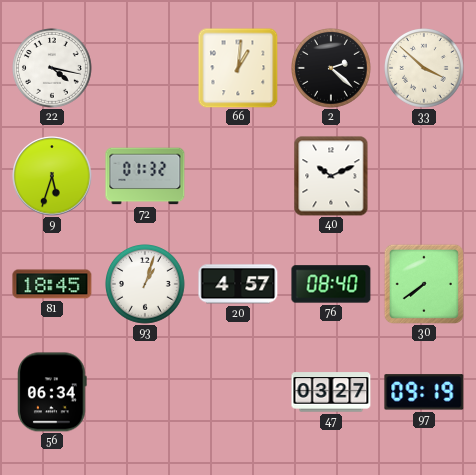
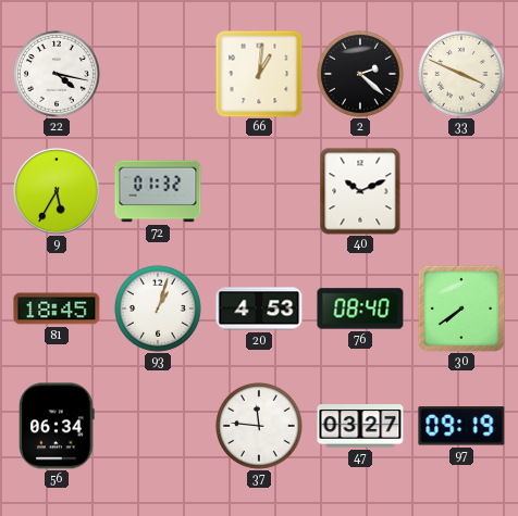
33: 3:52 -> 3:49
9: 5:33 -> 5:35
20: 4:57 -> 4:53
37: none -> 11:46
